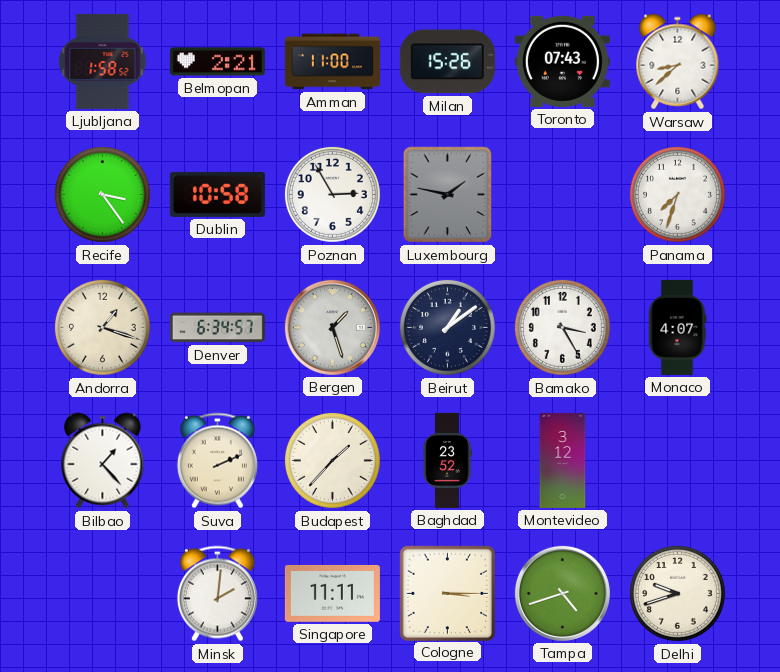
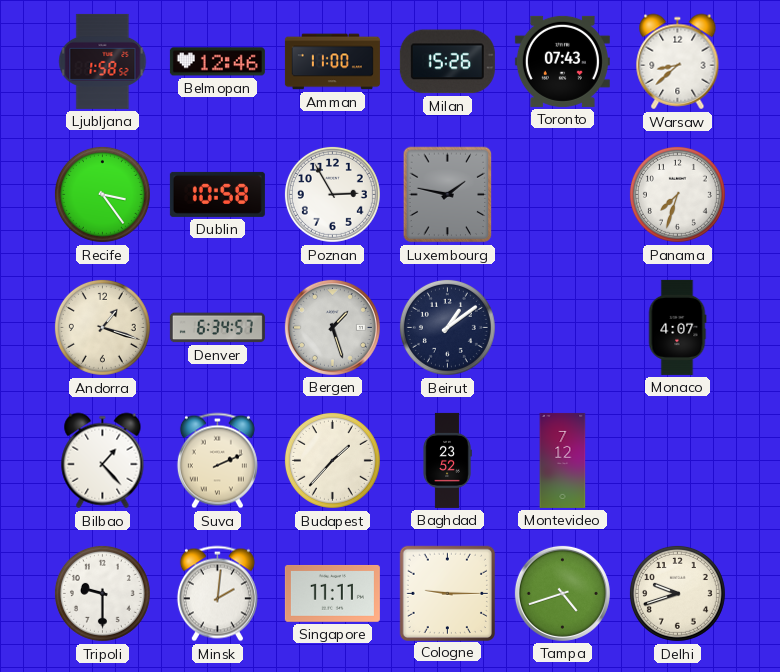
Belmopan: 2:21 -> 12:46
Bamako: 3:25 -> none
Montevideo: 3:12 -> 7:12
Tripoli: none -> 9:30
Cologne: 3:15 -> 9:15
